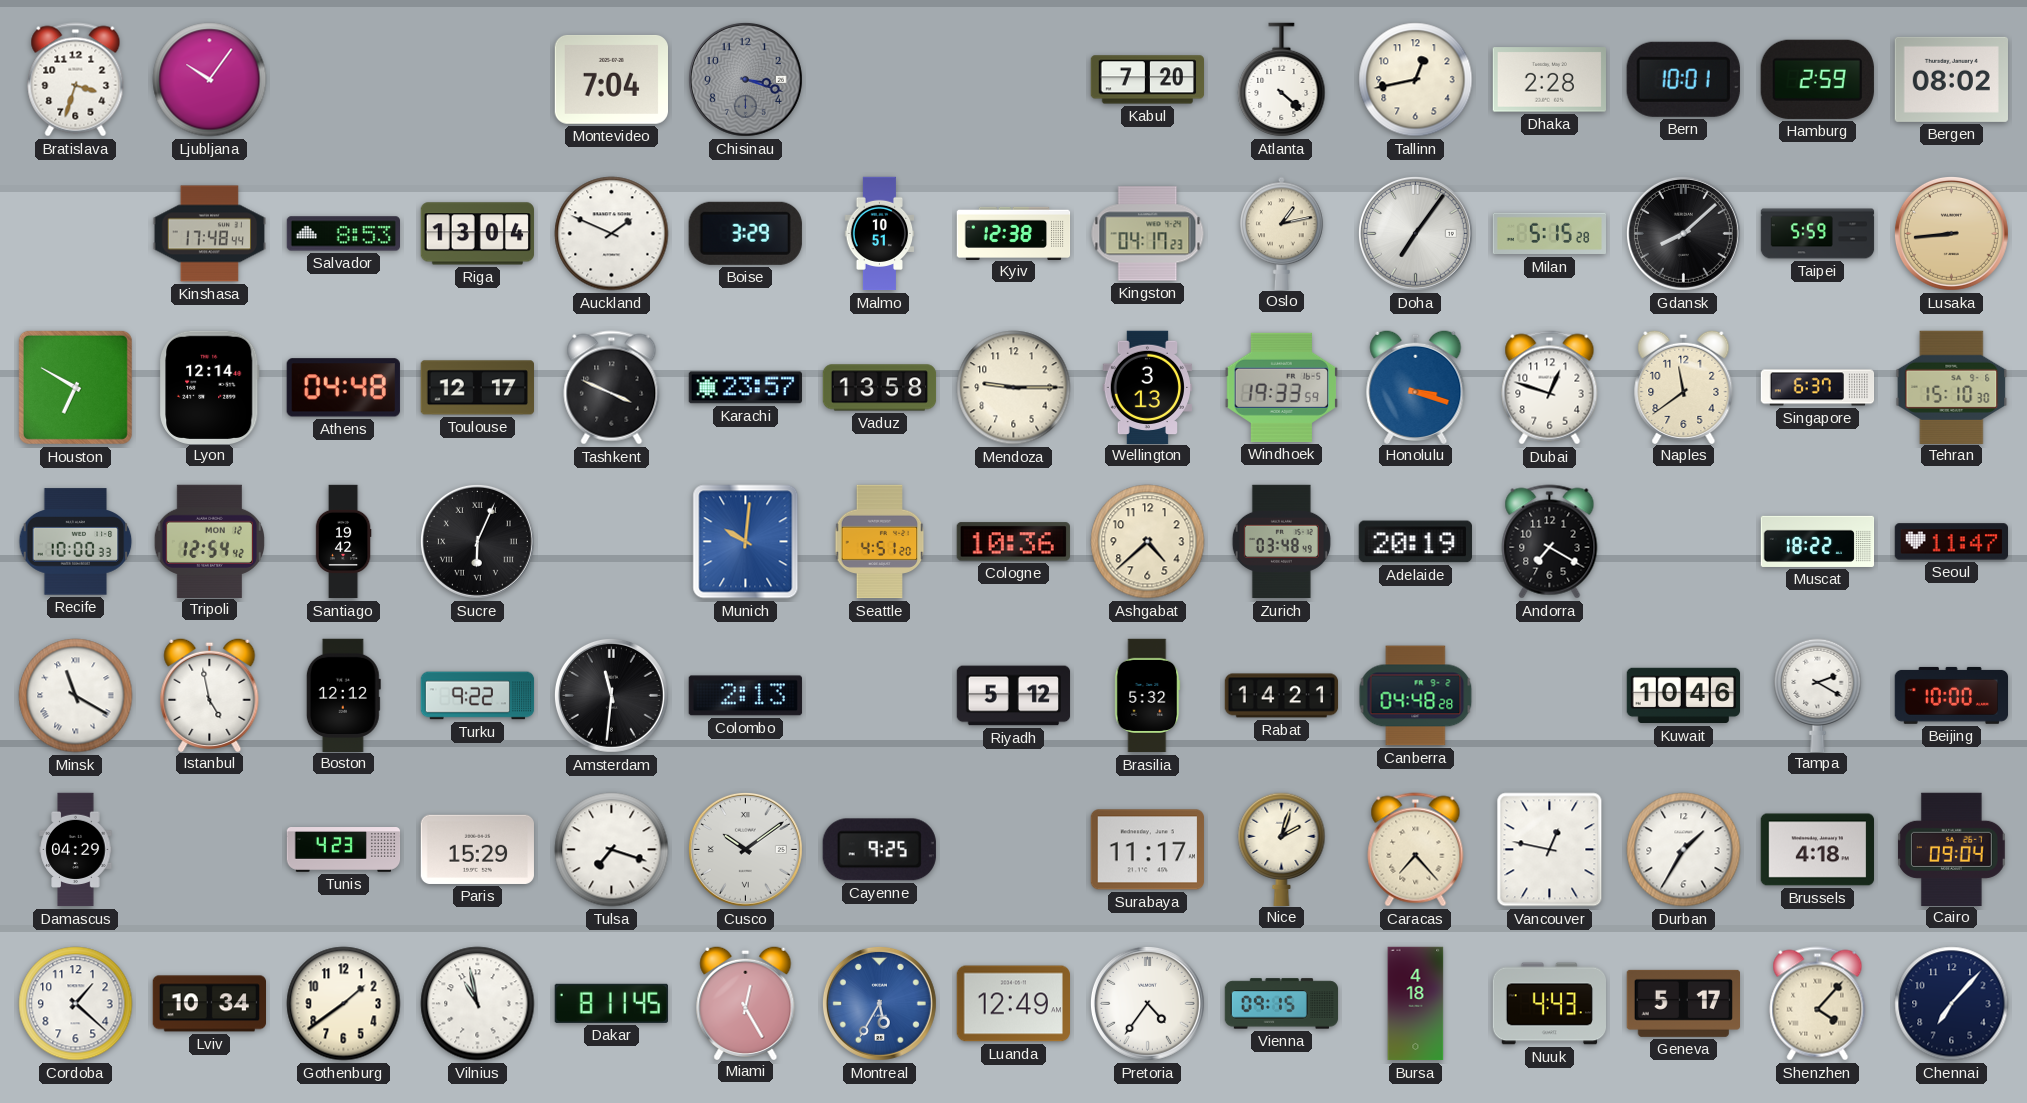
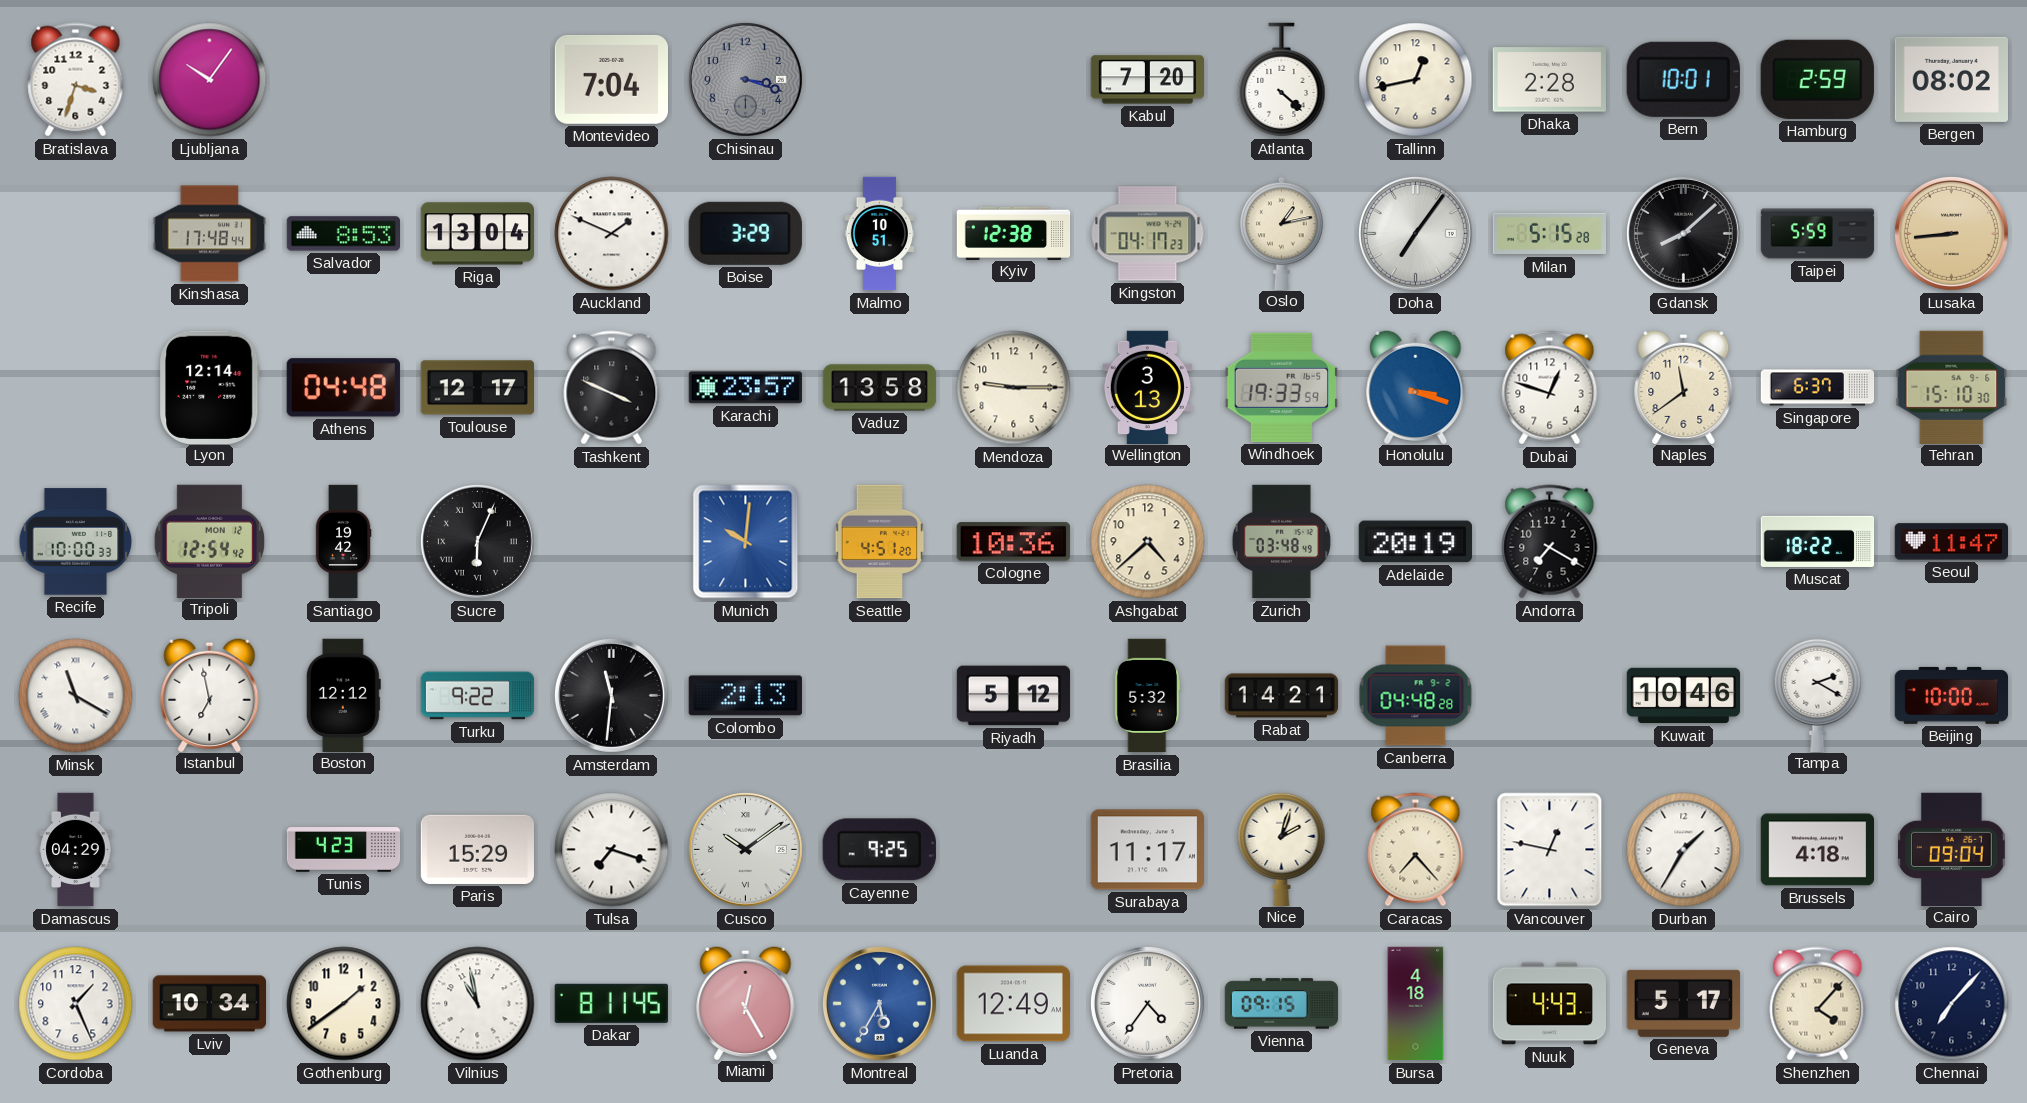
Houston: 6:50 -> none
Istanbul: 4:58 -> 6:58
Cordoba: 1:22 -> 1:26
